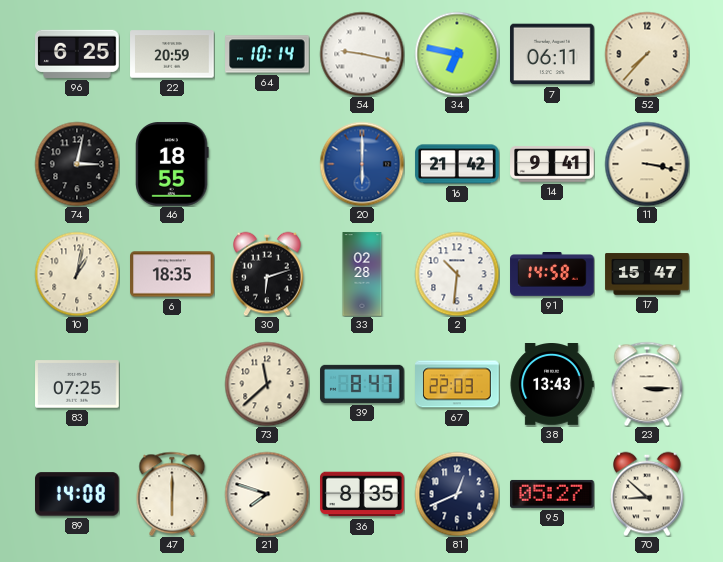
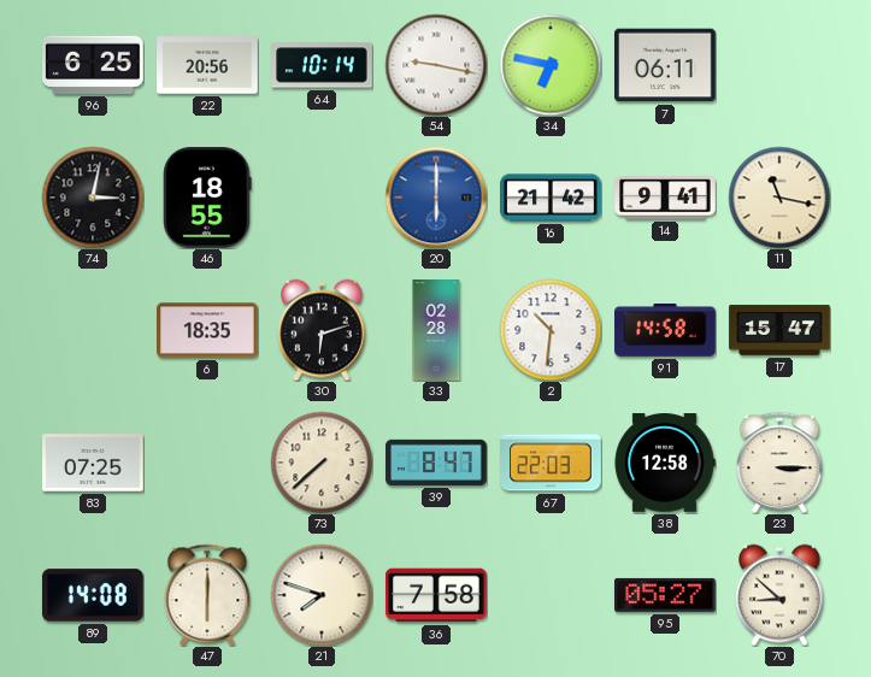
22: 20:59 -> 20:56
52: 7:37 -> none
11: 3:17 -> 11:17
10: 1:02 -> none
73: 11:38 -> 7:38
38: 13:43 -> 12:58
36: 8:35 -> 7:58
81: 12:41 -> none
